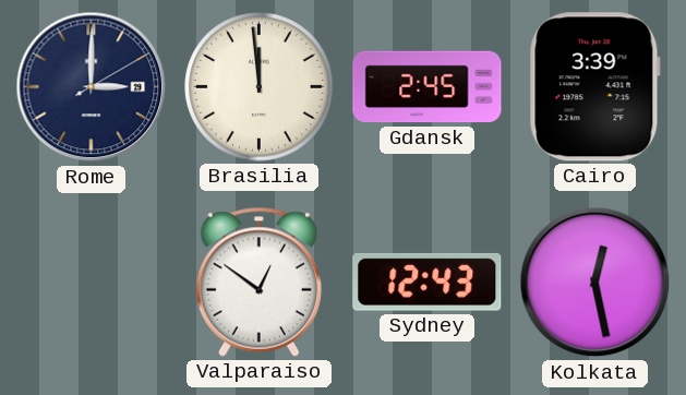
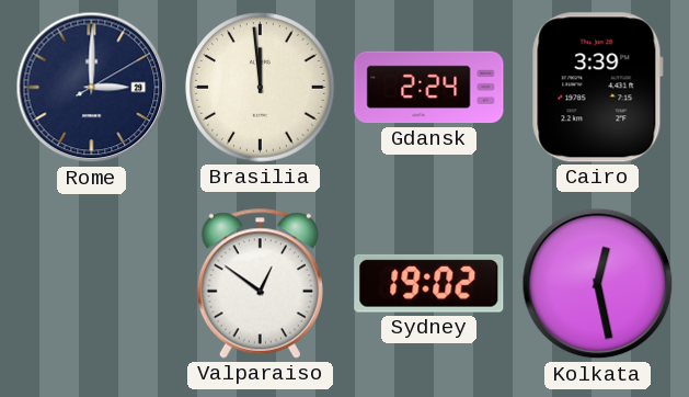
Gdansk: 2:45 -> 2:24
Sydney: 12:43 -> 19:02
